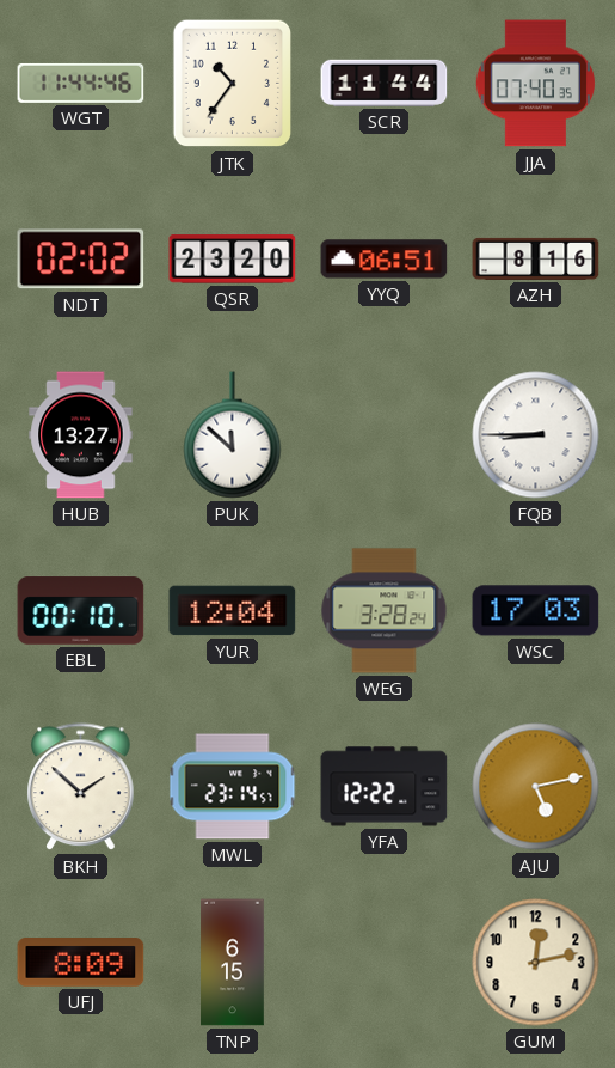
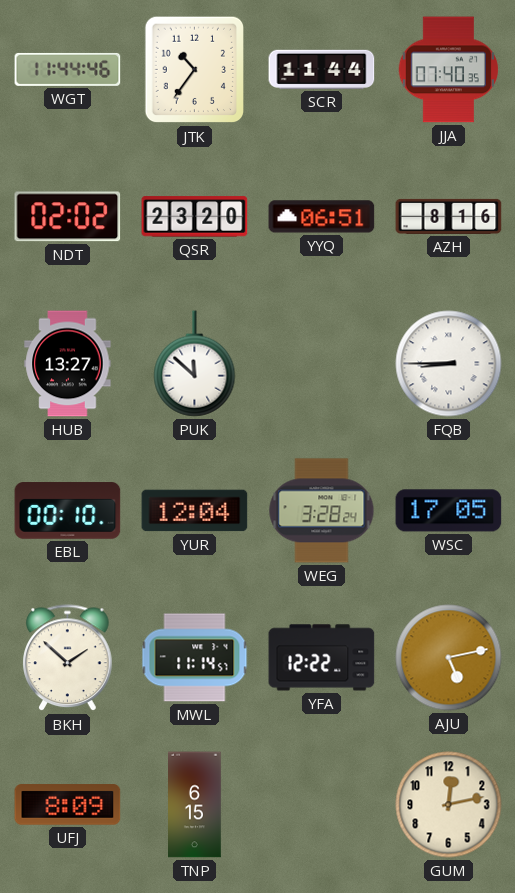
WSC: 17:03 -> 17:05
MWL: 23:14 -> 11:14
